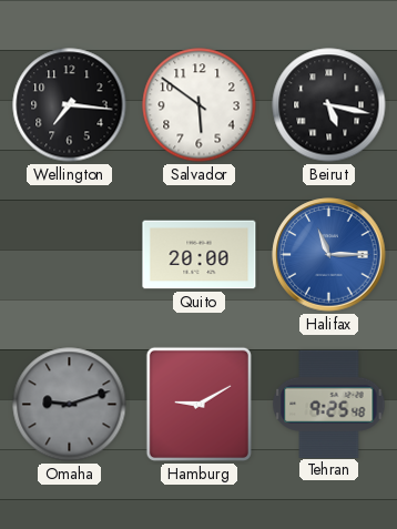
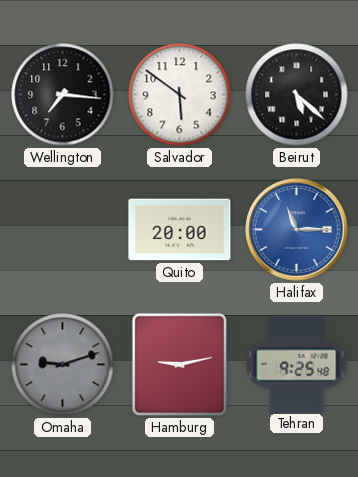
Beirut: 5:17 -> 5:22
Hamburg: 9:10 -> 9:13
